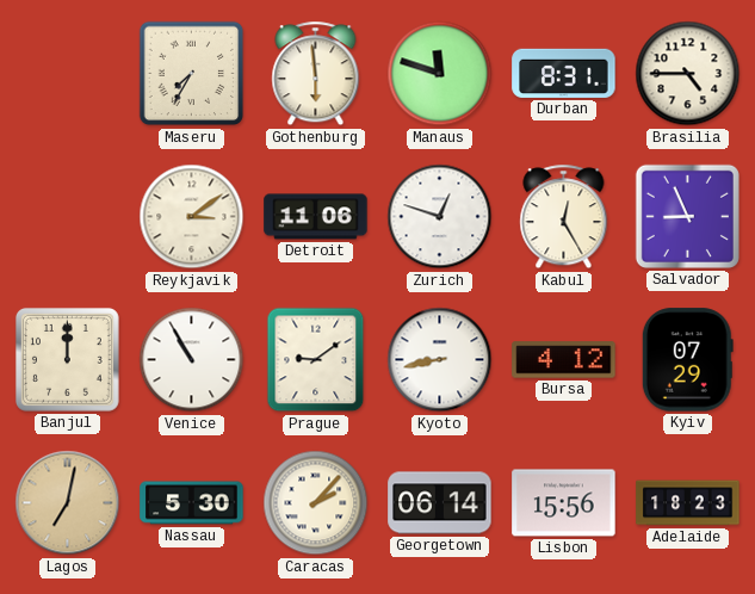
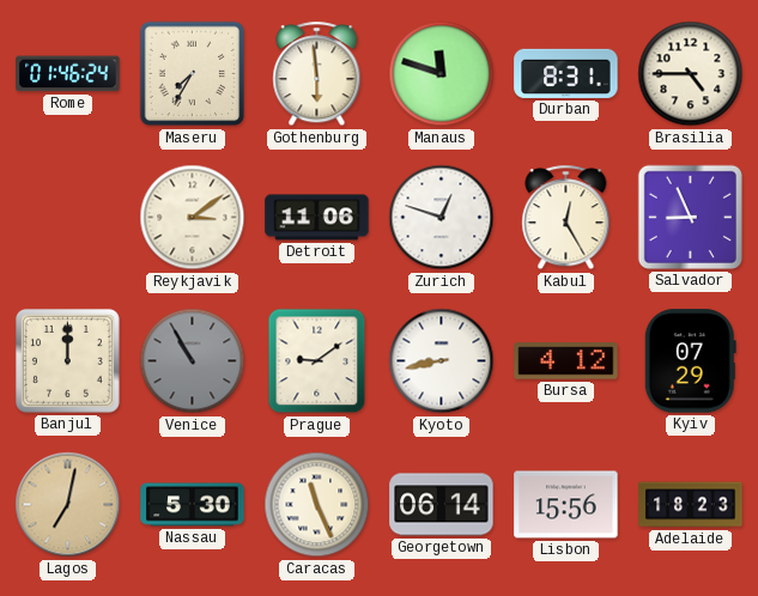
Rome: none -> 01:46
Venice dial: white -> grey
Caracas: 2:07 -> 11:26
